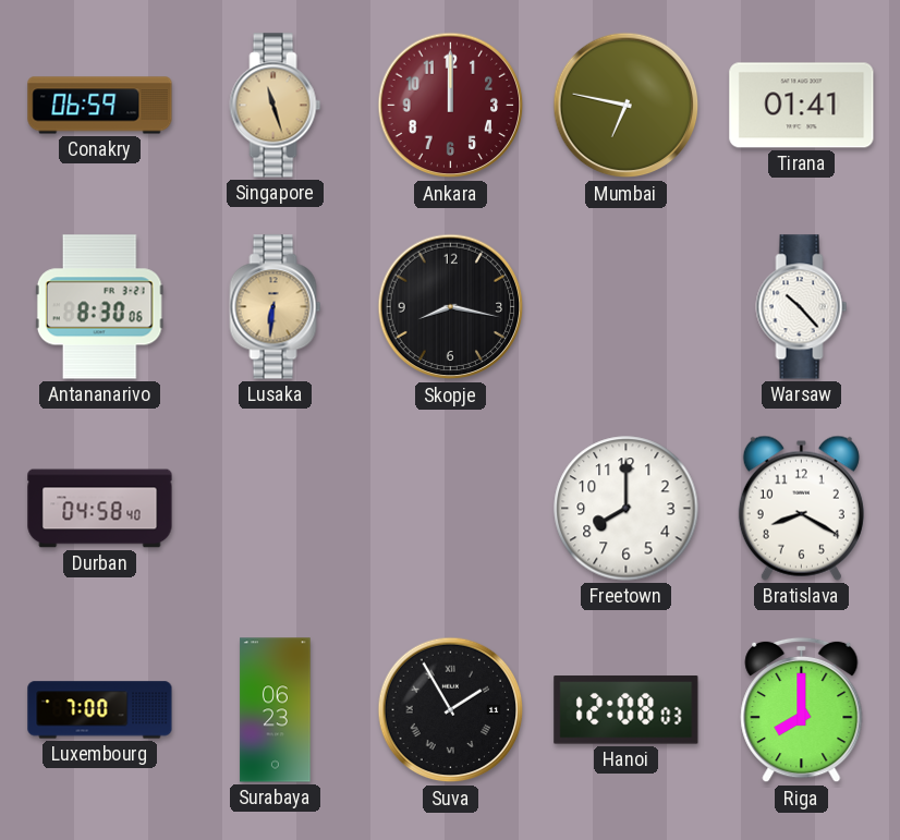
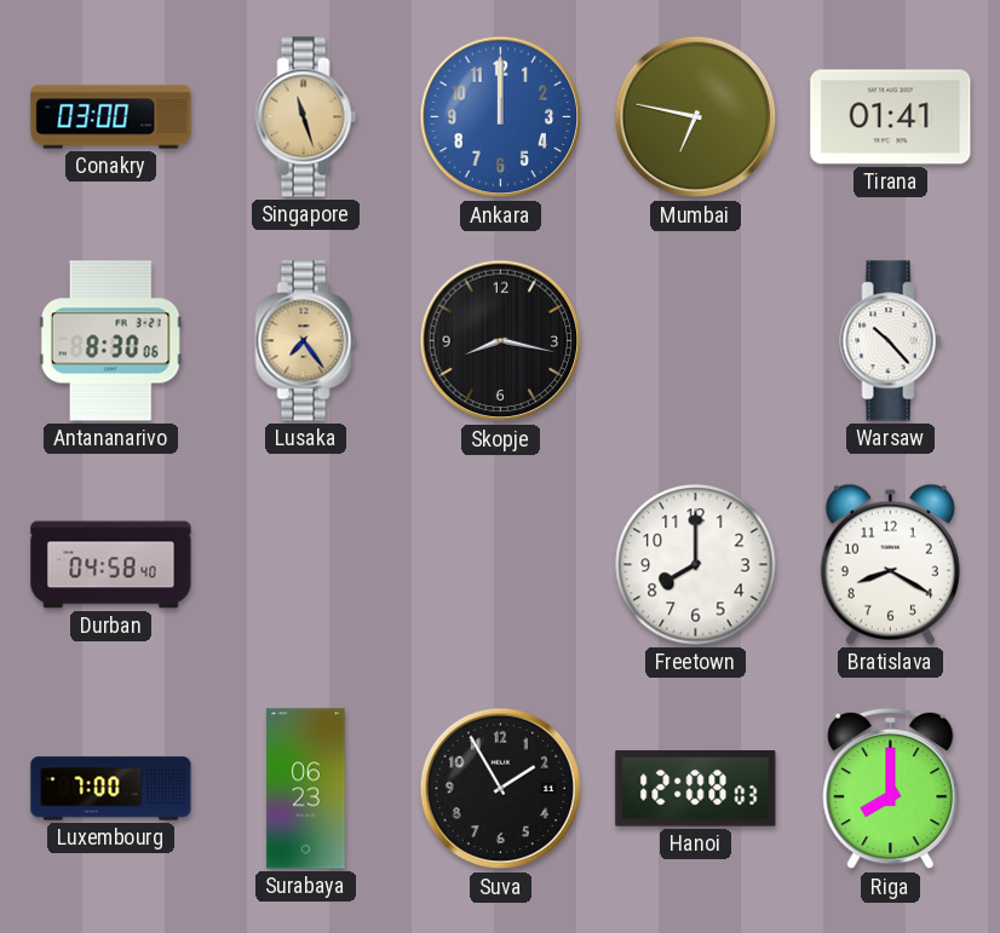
Conakry: 06:59 -> 03:00
Ankara dial: burgundy -> blue
Lusaka: 6:31 -> 7:24
Suva numerals: Roman -> Arabic
